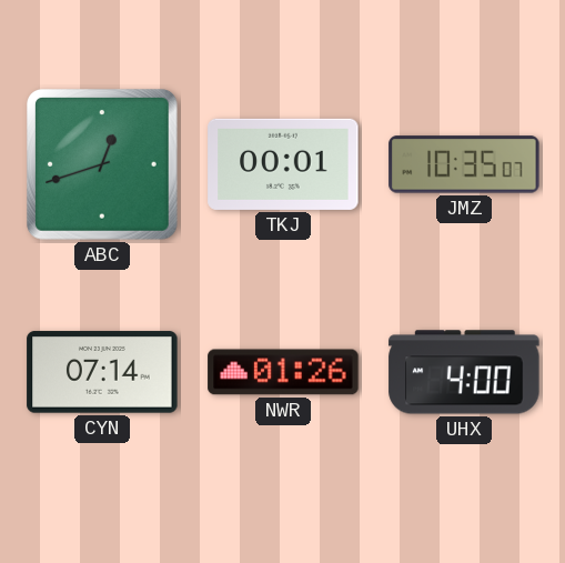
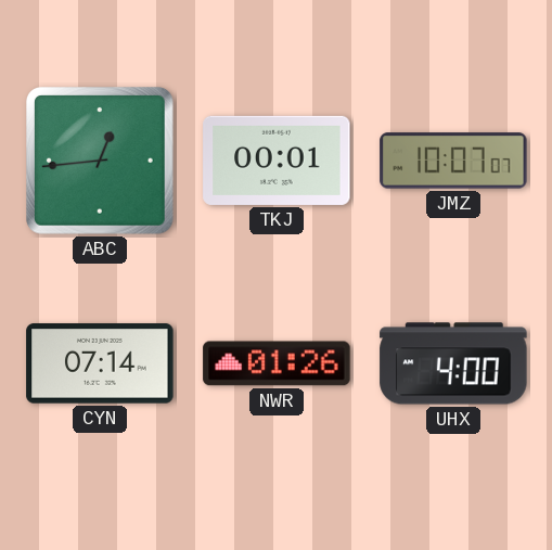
ABC: 12:42 -> 12:44
JMZ: 10:35 -> 10:07
